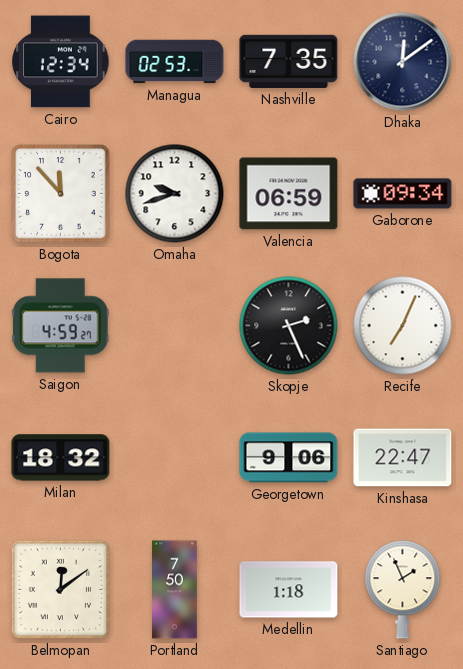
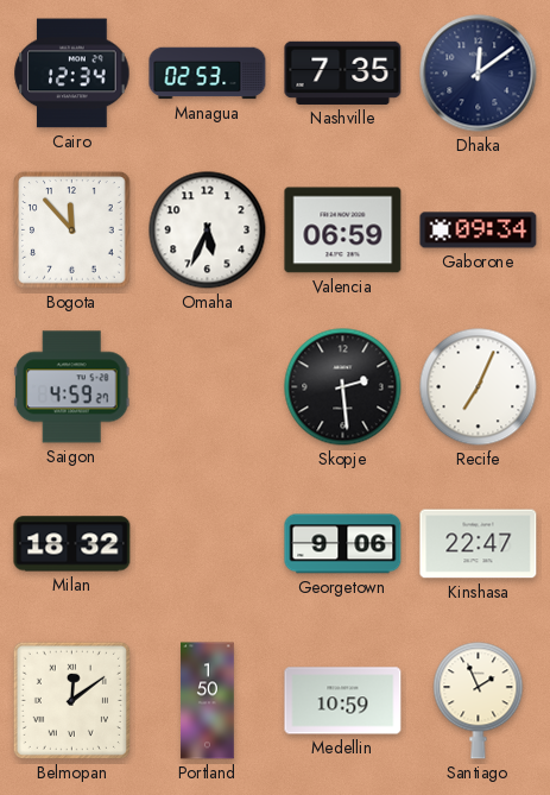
Omaha: 9:42 -> 5:34
Skopje: 2:26 -> 2:29
Portland: 7:50 -> 1:50
Medellin: 1:18 -> 10:59
